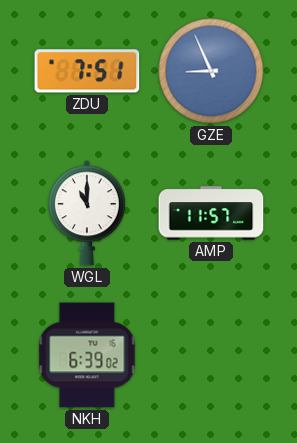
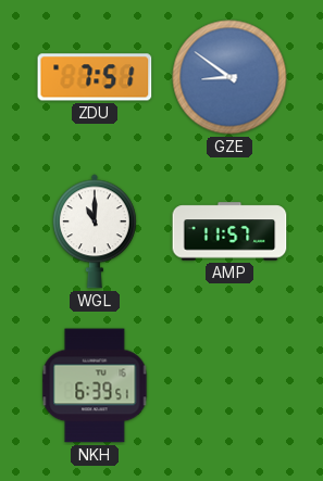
GZE: 8:56 -> 8:51
NKH: 6:39:02 -> 6:39:51
